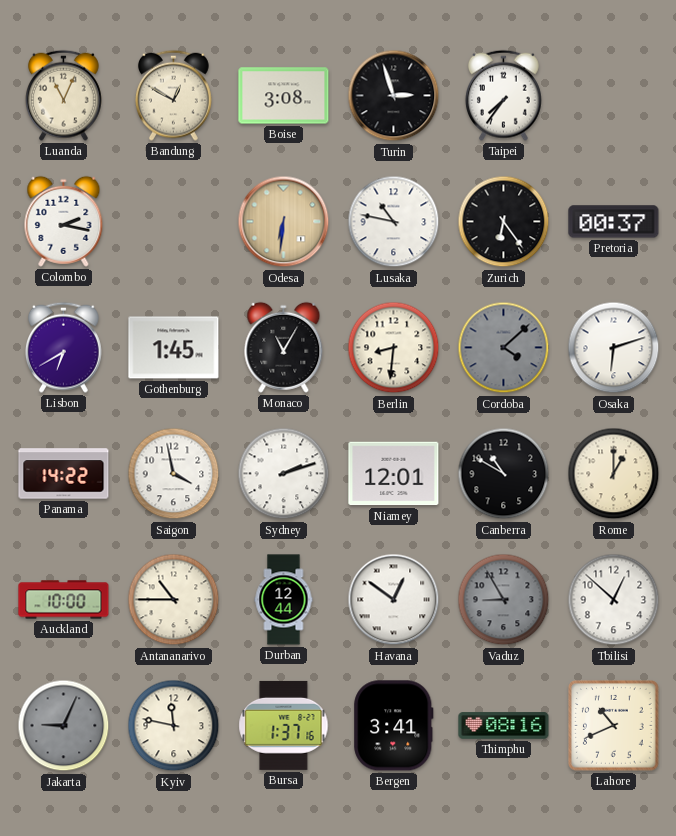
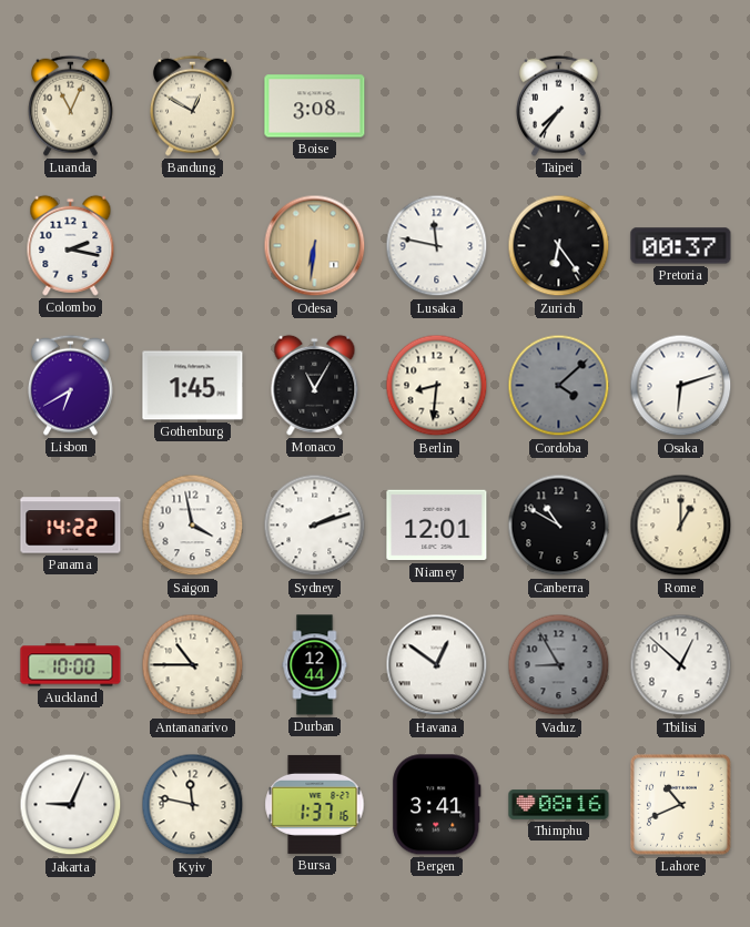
Turin: 2:57 -> none
Lusaka: 10:47 -> 11:47
Jakarta dial: grey -> white
